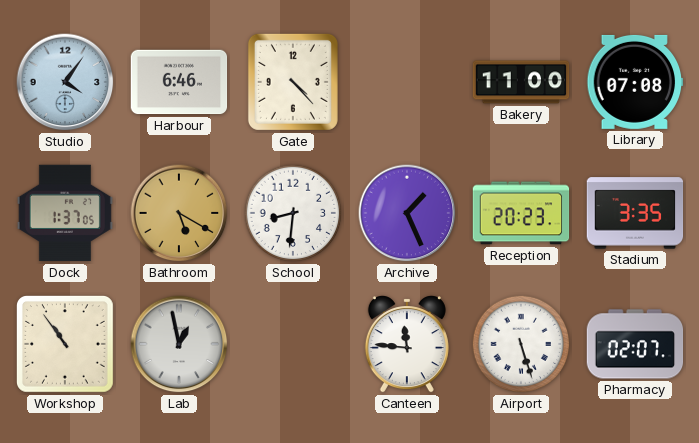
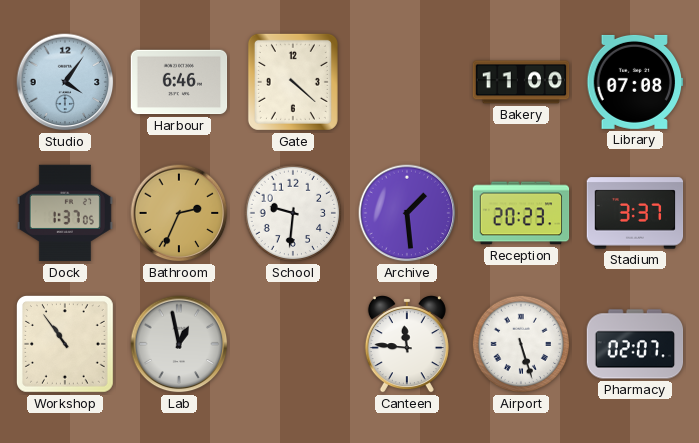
Gate: 4:23 -> 4:22
Bathroom: 5:20 -> 2:34
School: 8:31 -> 9:31
Archive: 1:26 -> 1:29
Stadium: 3:35 -> 3:37
